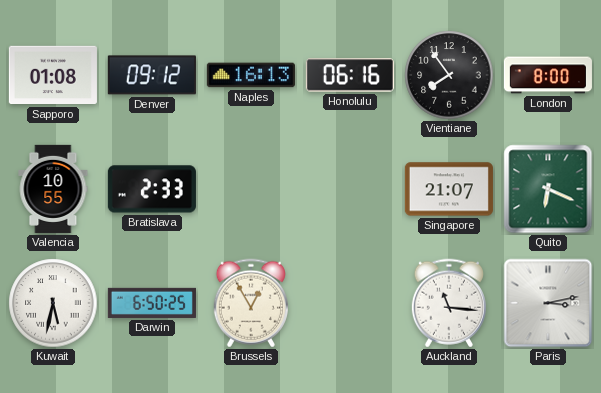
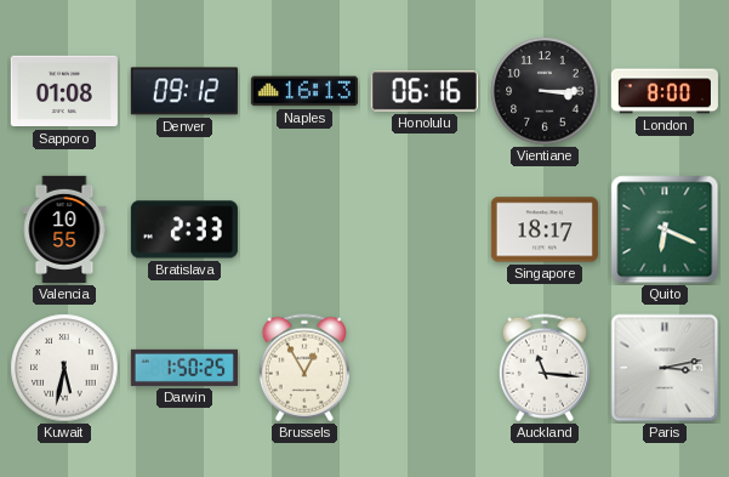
Vientiane: 7:54 -> 3:15
Singapore: 21:07 -> 18:17
Darwin: 6:50 -> 1:50
